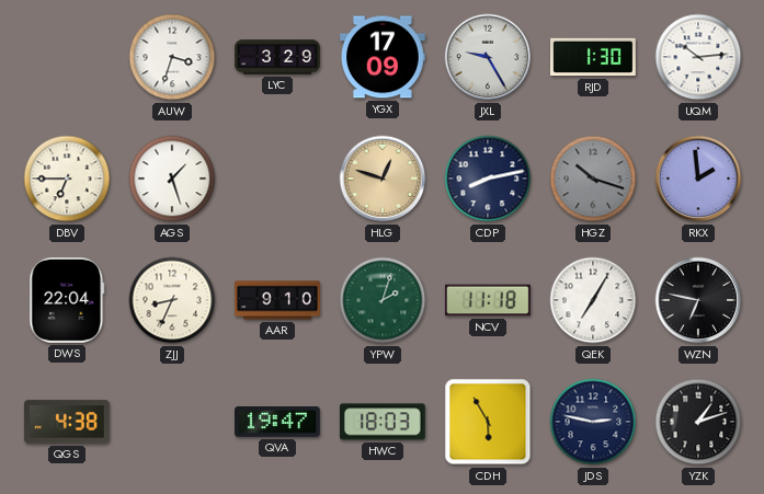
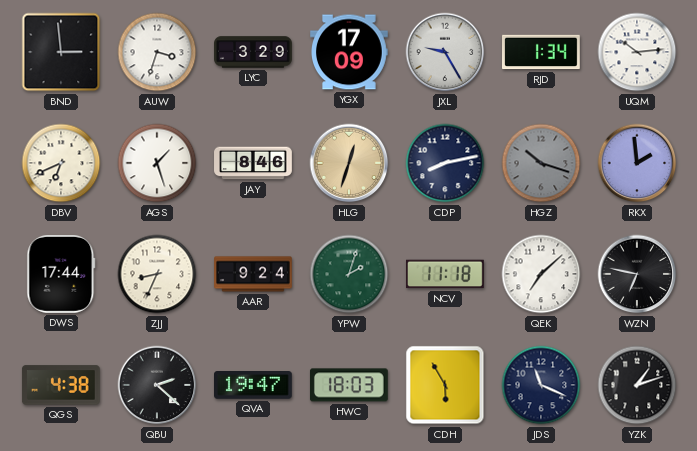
BND: none -> 2:59
RJD: 1:30 -> 1:34
DBV: 6:45 -> 6:41
JAY: none -> 8:46
HLG: 12:48 -> 12:33
DWS: 22:04 -> 17:44
AAR: 9:10 -> 9:24
QEK: 7:05 -> 7:08
QBU: none -> 2:22
JDS: 2:47 -> 11:19
